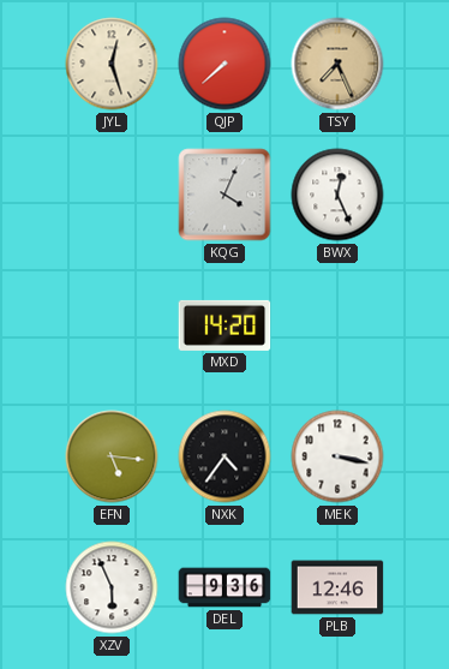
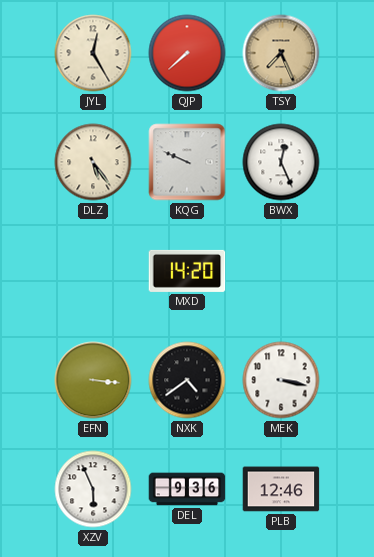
JYL: 12:27 -> 12:25
DLZ: none -> 5:24
KQG: 4:04 -> 9:49
EFN: 5:16 -> 3:16
NXK: 4:36 -> 4:39
